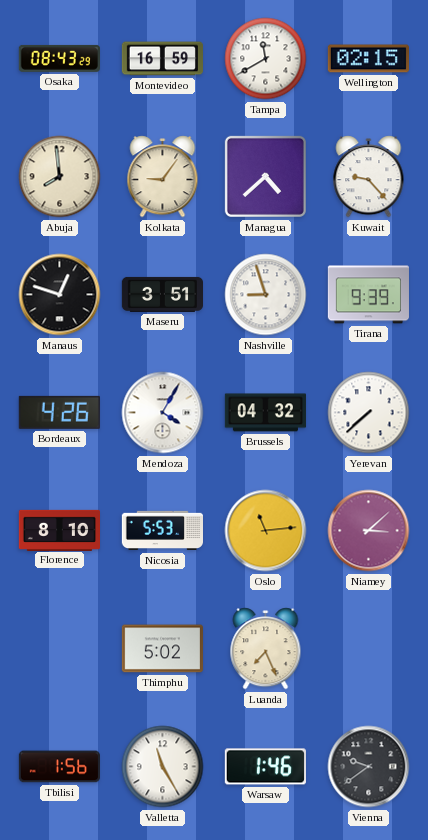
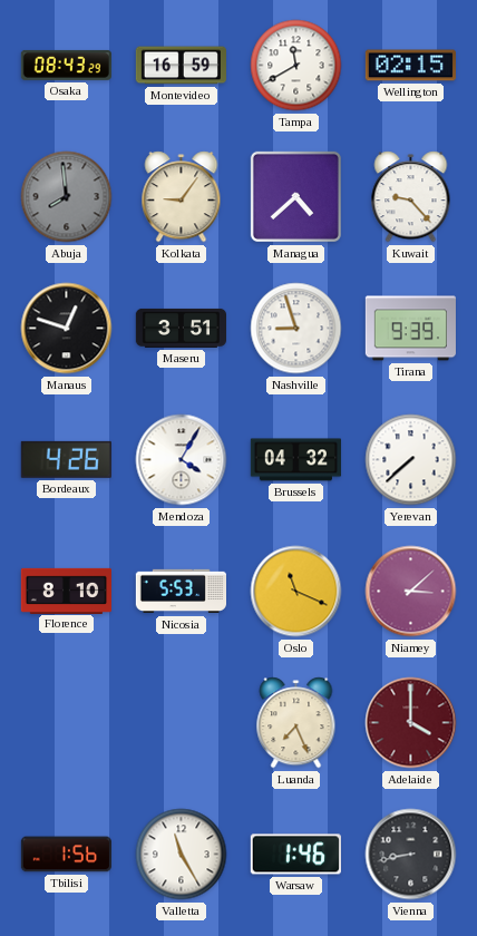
Abuja dial: cream -> grey
Oslo: 11:14 -> 11:19
Thimphu: 5:02 -> none
Adelaide: none -> 4:00
Vienna: 9:39 -> 8:43
